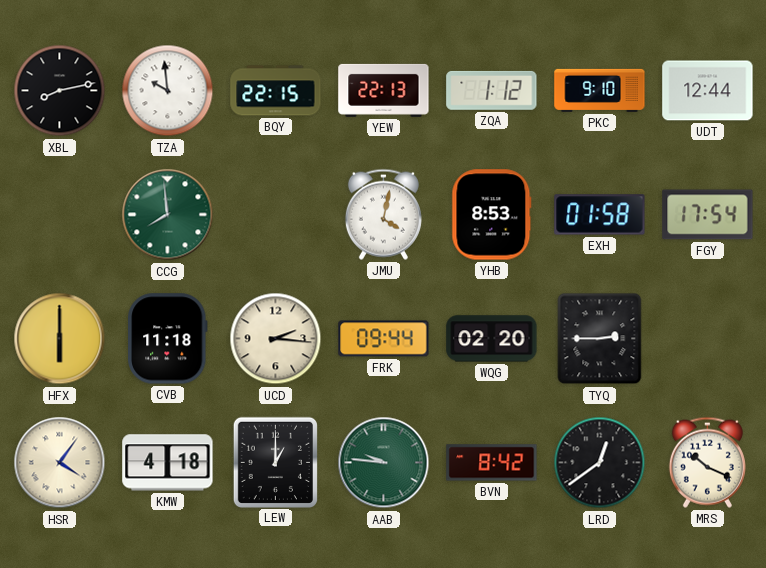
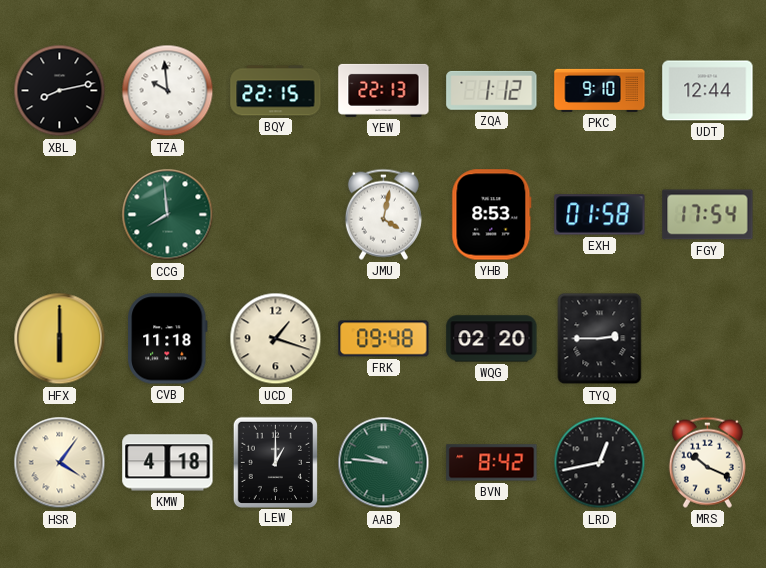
UCD: 2:16 -> 1:18
FRK: 09:44 -> 09:48
LRD: 12:39 -> 12:43
